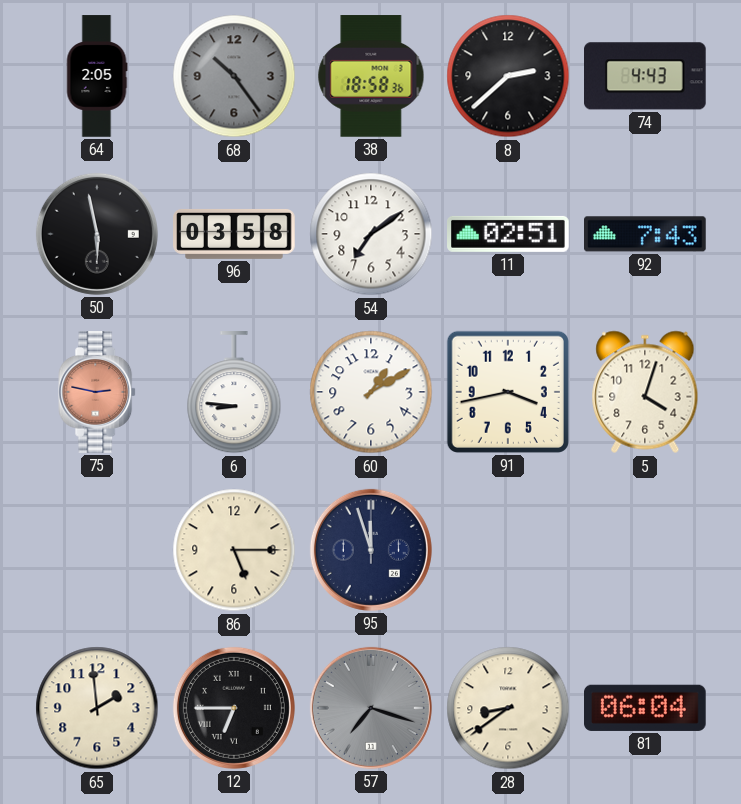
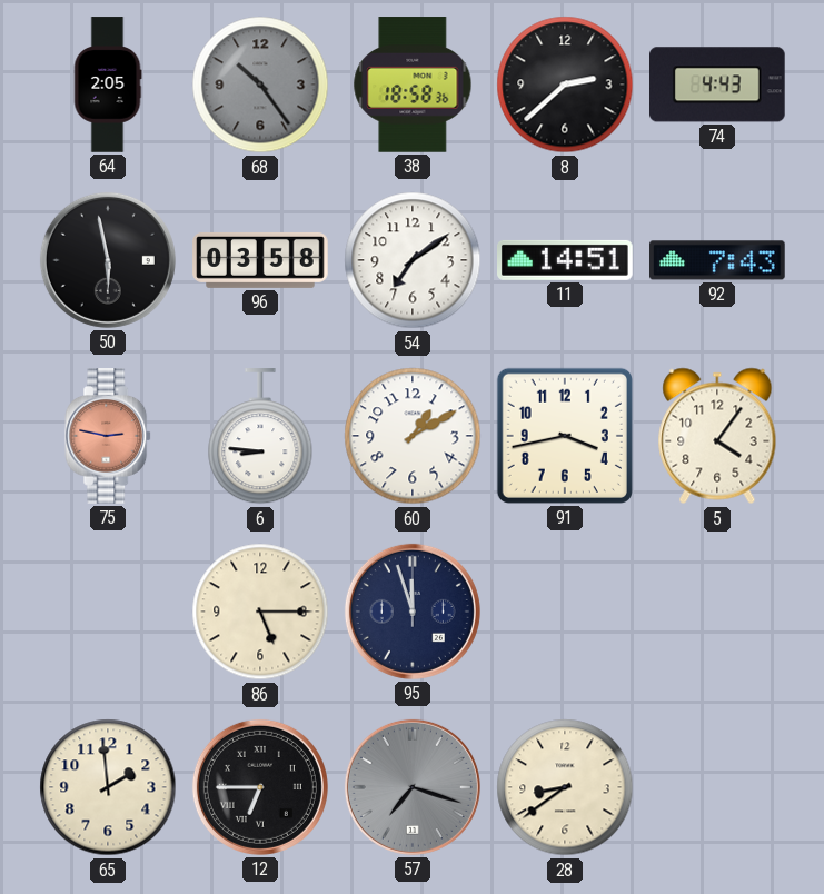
11: 02:51 -> 14:51
5: 4:03 -> 4:06
81: 06:04 -> none
